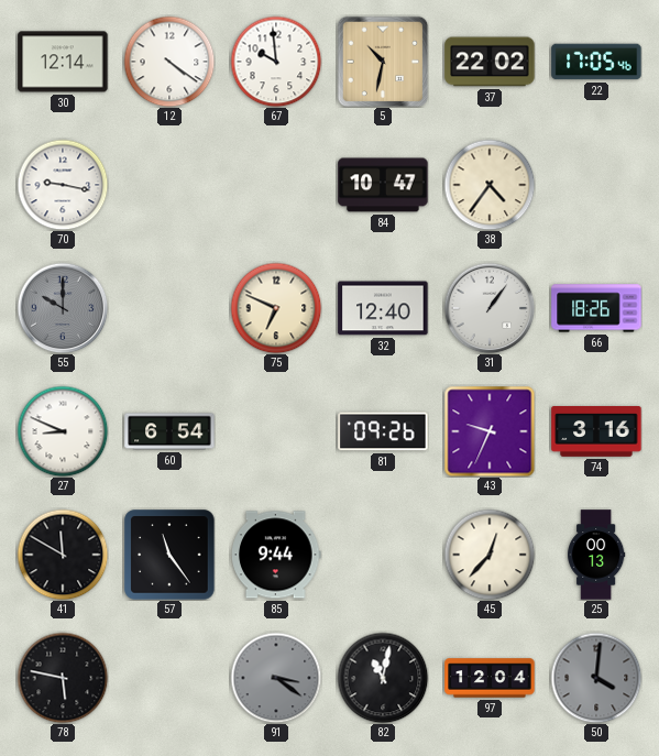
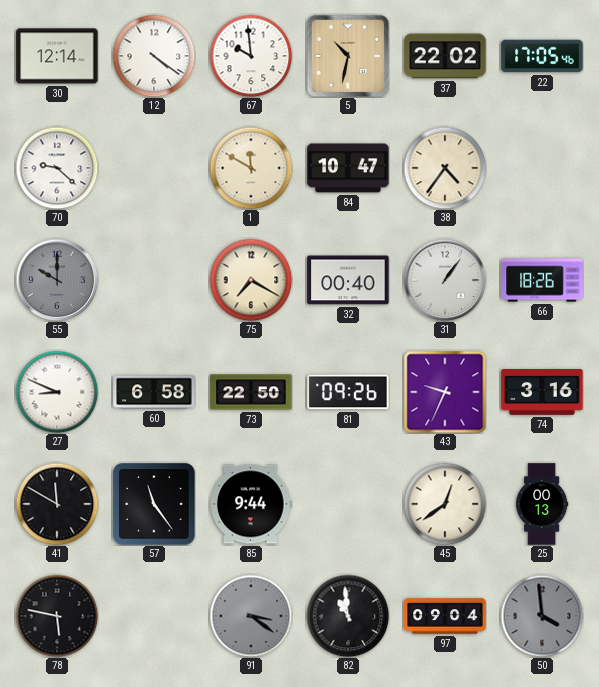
70: 9:17 -> 9:22
1: none -> 11:50
75: 6:49 -> 7:20
32: 12:40 -> 00:40
60: 6:54 -> 6:58
73: none -> 22:50
45: 12:37 -> 12:39
82: 11:02 -> 10:59
97: 12:04 -> 09:04
50: 4:01 -> 3:59
